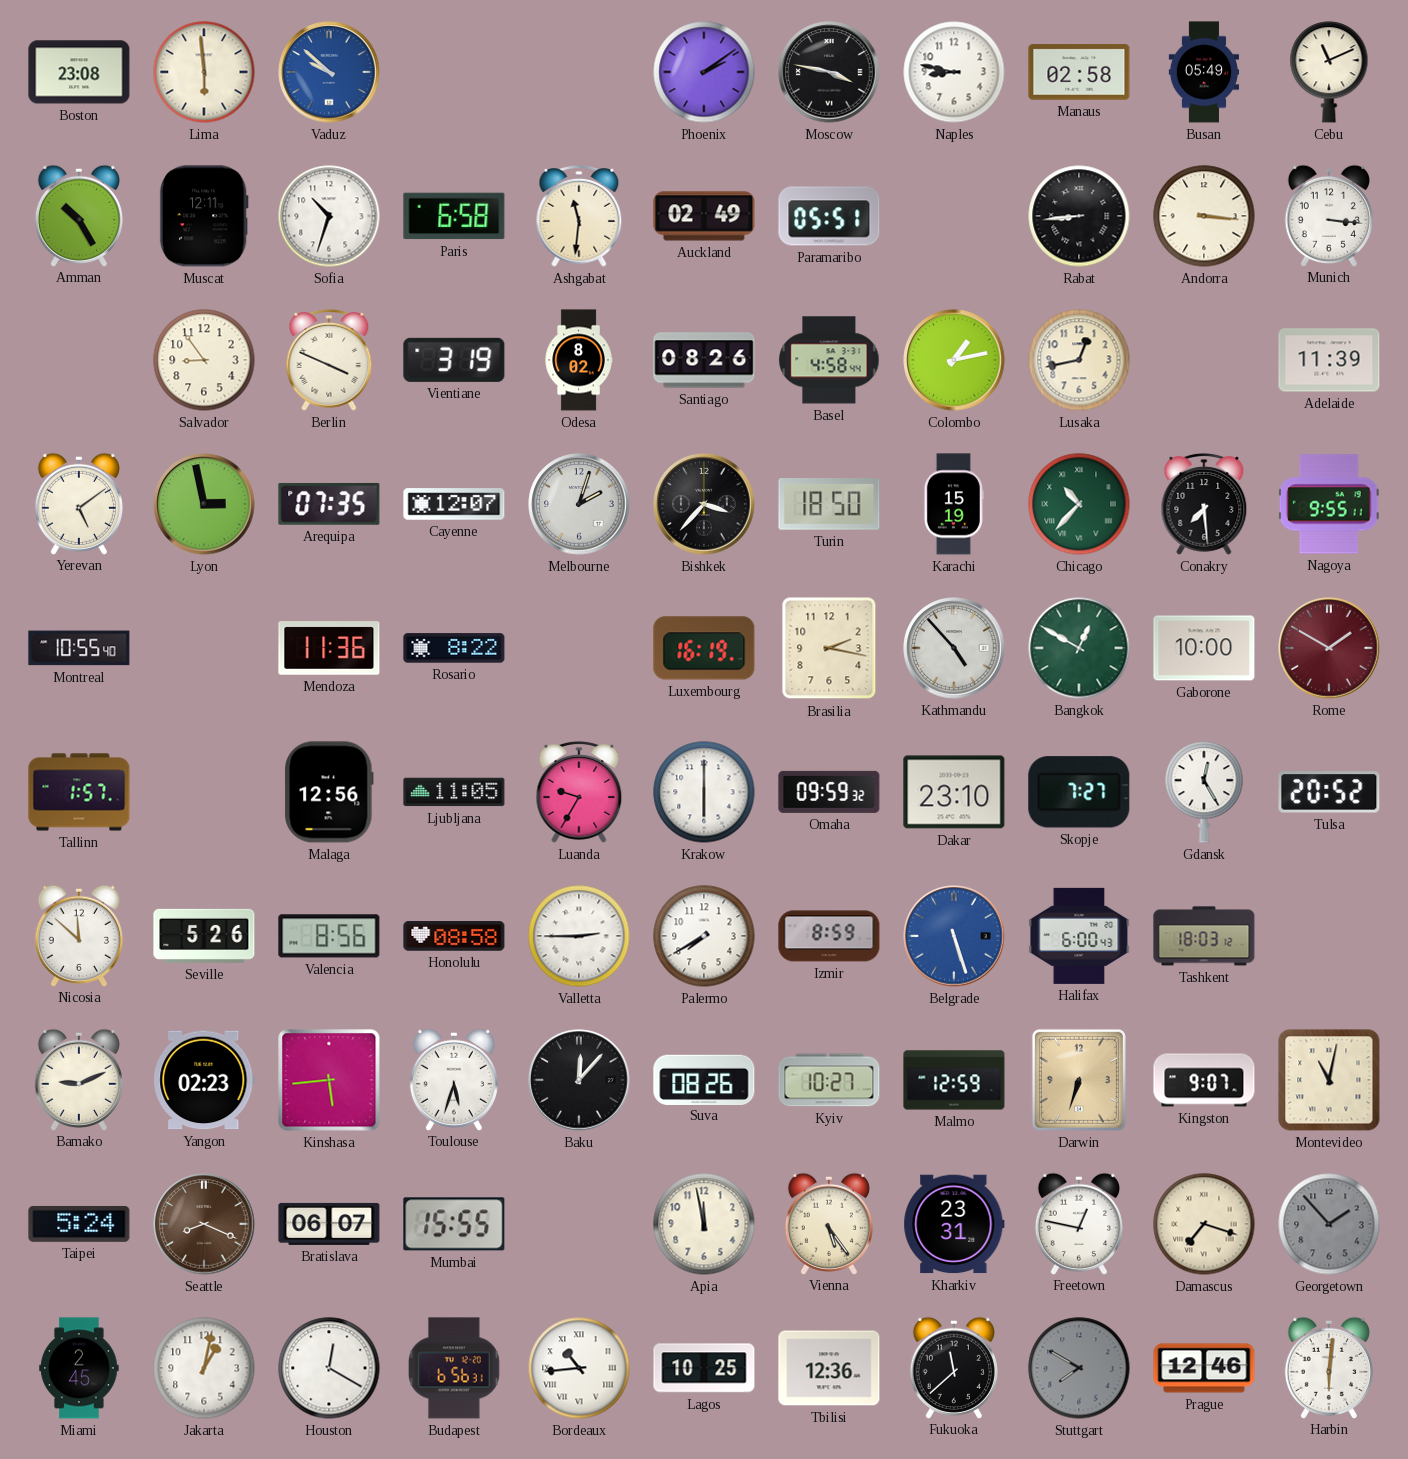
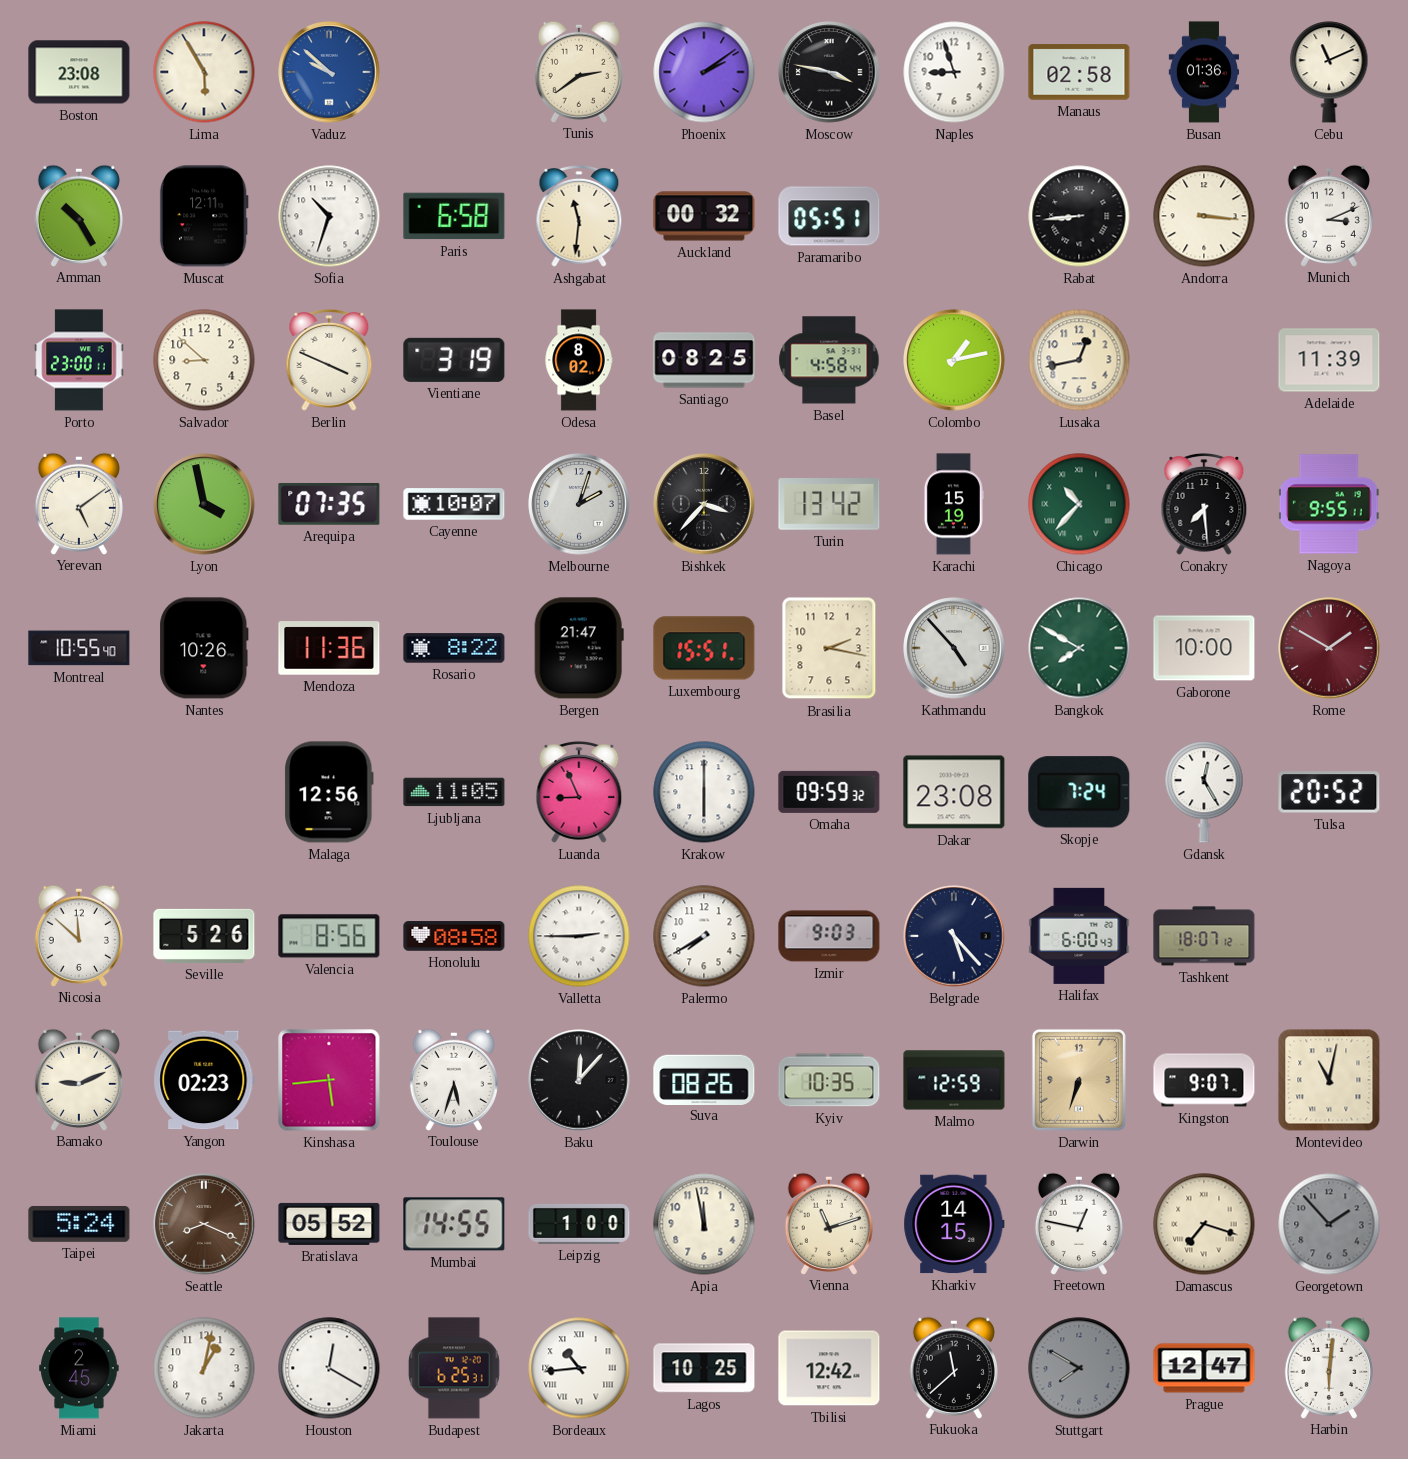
Lima: 5:59 -> 5:55
Tunis: none -> 2:39
Naples: 8:47 -> 8:57
Busan: 05:49 -> 01:36
Auckland: 02:49 -> 00:32
Munich: 3:16 -> 3:11
Porto: none -> 23:00
Salvador: 8:54 -> 8:52
Santiago: 08:26 -> 08:25
Lyon: 2:58 -> 3:58
Cayenne: 12:07 -> 10:07
Turin: 18:50 -> 13:42
Nantes: none -> 10:26
Bergen: none -> 21:47
Luxembourg: 16:19 -> 15:51
Bangkok: 12:50 -> 7:50
Tallinn: 1:57 -> none
Luanda: 9:35 -> 8:56
Dakar: 23:10 -> 23:08
Skopje: 7:27 -> 7:24
Izmir: 8:59 -> 9:03
Belgrade: 5:27 -> 5:23
Belgrade dial: blue -> navy
Tashkent: 18:03 -> 18:07
Kyiv: 10:27 -> 10:35
Bratislava: 06:07 -> 05:52
Mumbai: 15:55 -> 14:55
Leipzig: none -> 1:00
Vienna: 5:24 -> 11:12
Kharkiv: 23:31 -> 14:15
Budapest: 6:56 -> 6:25
Tbilisi: 12:36 -> 12:42
Prague: 12:46 -> 12:47
